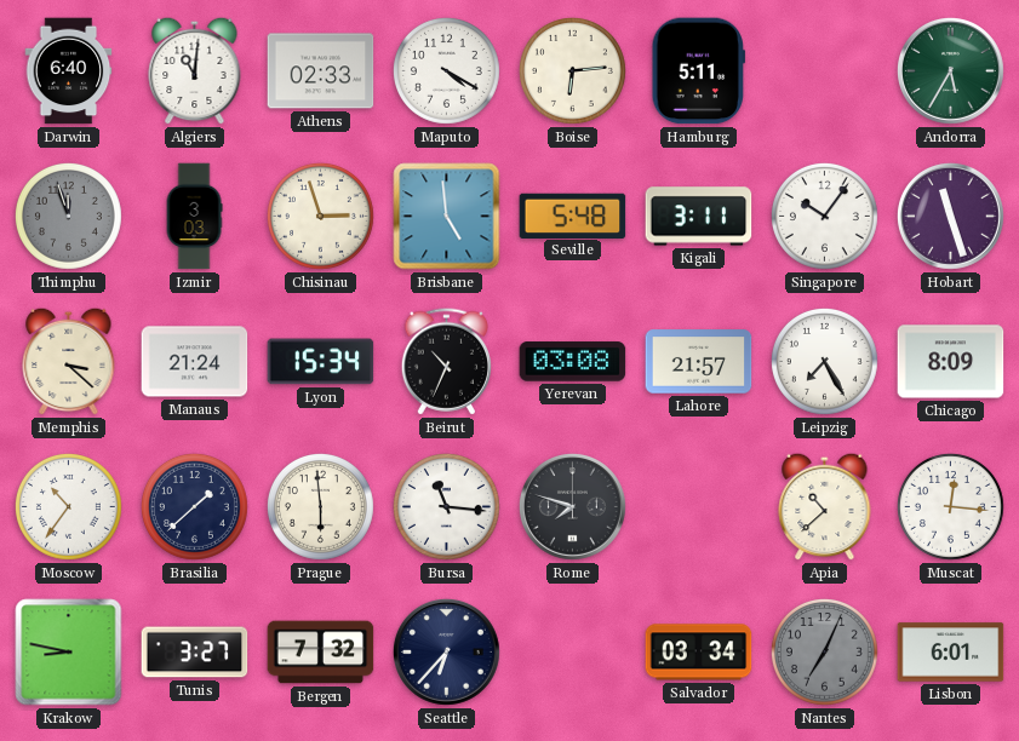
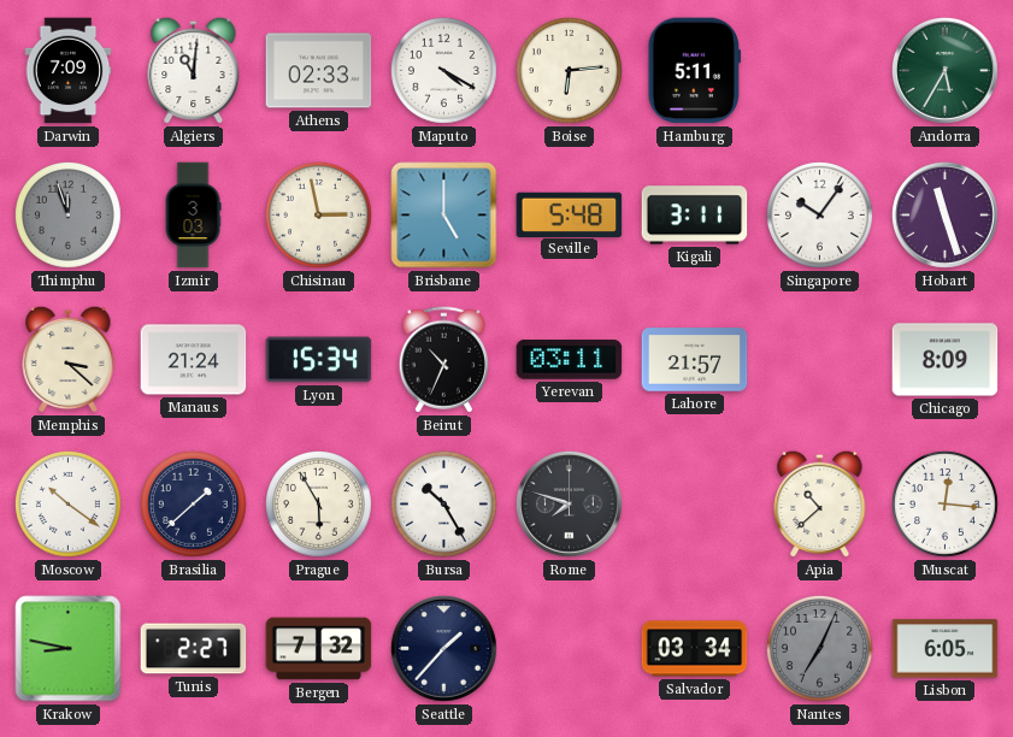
Darwin: 6:40 -> 7:09
Chisinau: 2:57 -> 2:58
Brisbane: 4:59 -> 5:00
Yerevan: 03:08 -> 03:11
Leipzig: 7:25 -> none
Moscow: 10:36 -> 10:21
Prague: 5:59 -> 5:55
Bursa: 11:16 -> 10:25
Tunis: 3:27 -> 2:27
Seattle: 6:37 -> 1:37
Lisbon: 6:01 -> 6:05
